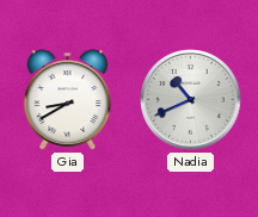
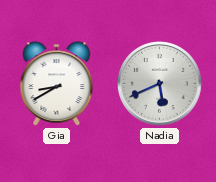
Nadia: 10:41 -> 5:41
